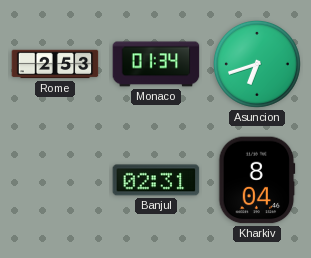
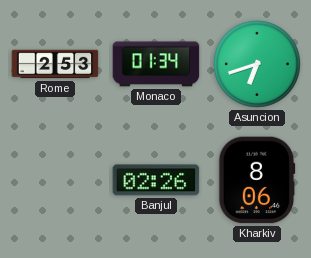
Banjul: 02:31 -> 02:26
Kharkiv: 8:04 -> 8:06
